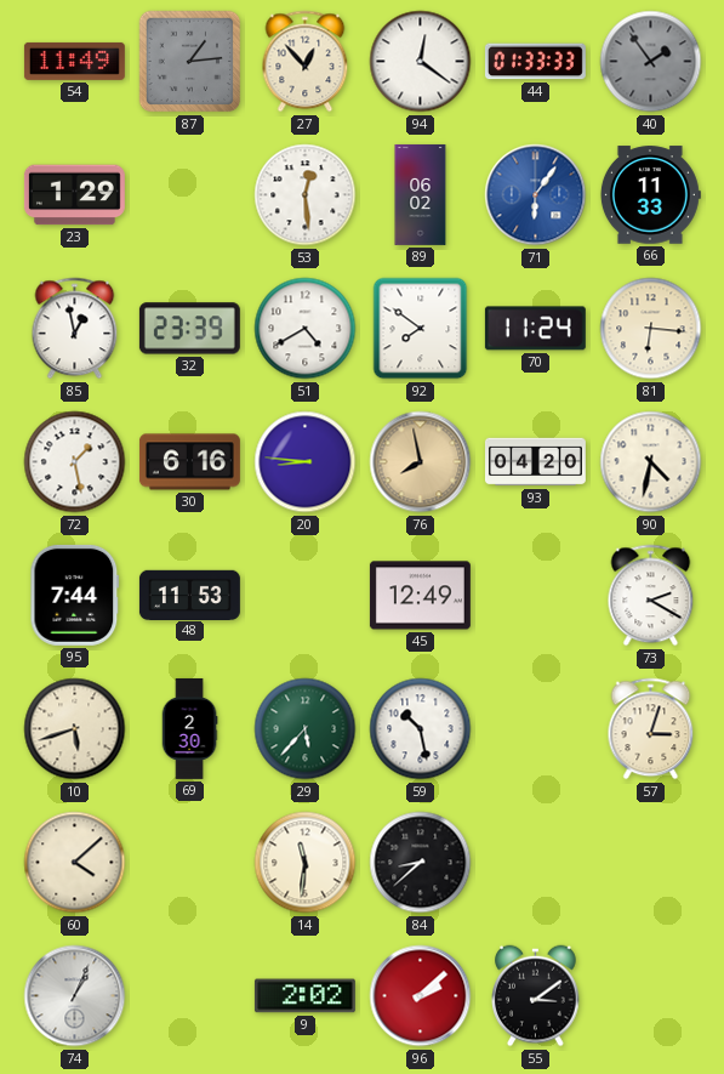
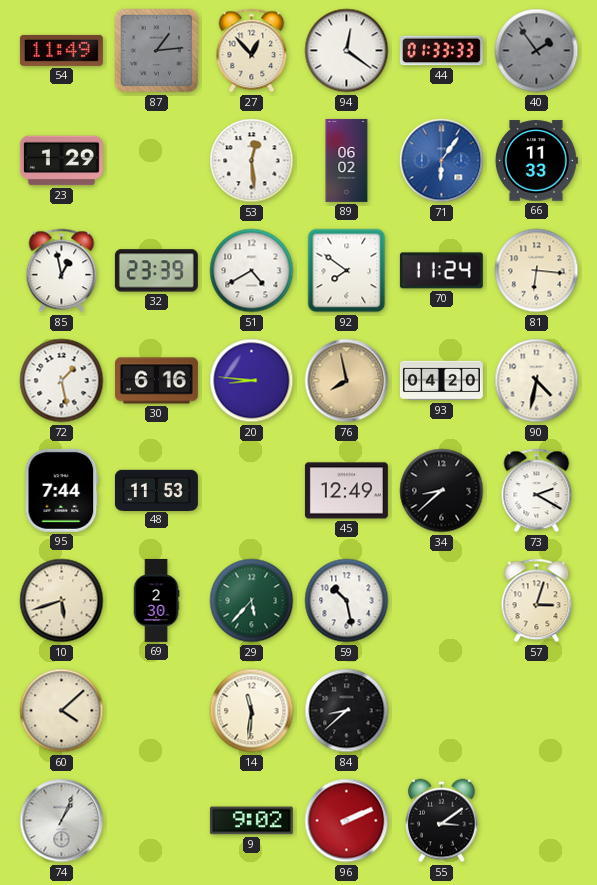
34: none -> 8:38
9: 2:02 -> 9:02
96: 2:08 -> 2:11
